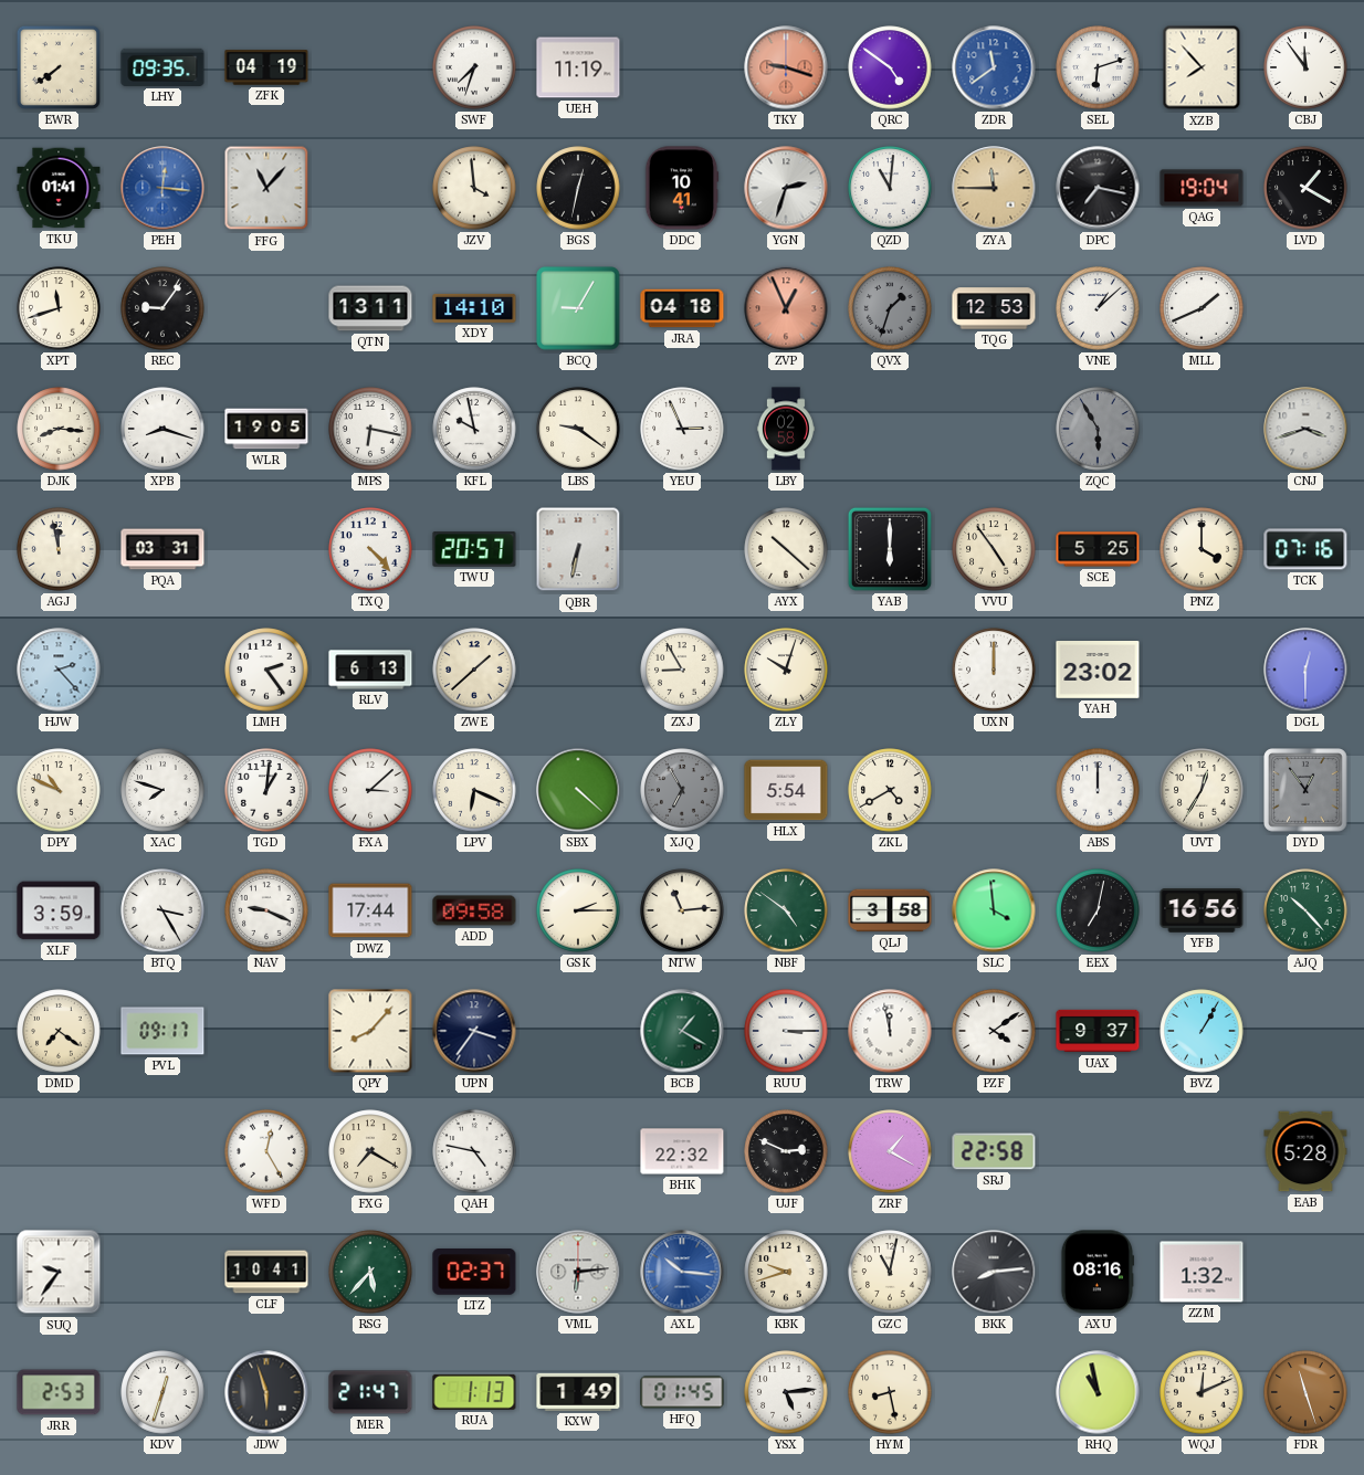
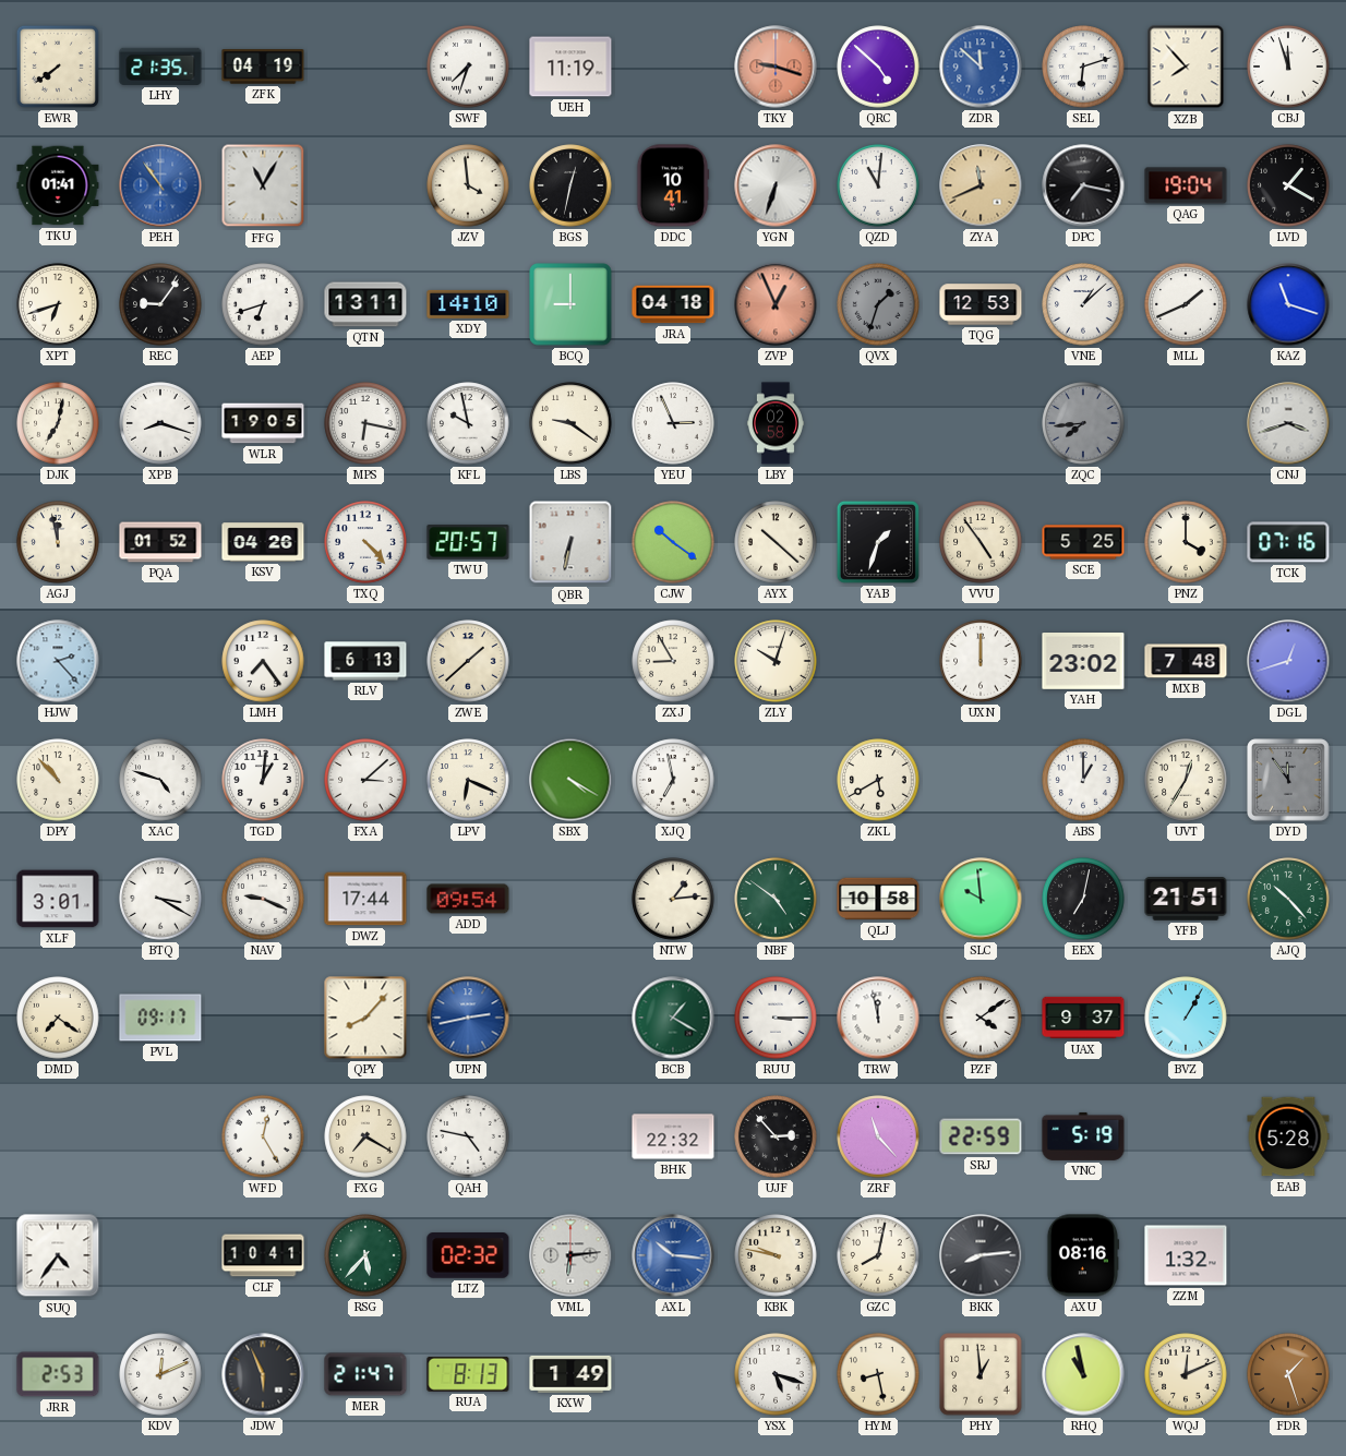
LHY: 09:35 -> 21:35
QRC: 4:51 -> 4:52
ZDR: 11:39 -> 11:52
CBJ: 11:54 -> 11:57
PEH: 12:16 -> 10:54
FFG: 11:07 -> 11:05
YGN: 2:33 -> 6:33
ZYA: 11:45 -> 11:41
XPT: 11:42 -> 6:42
AEP: none -> 6:42
BCQ: 9:05 -> 9:00
KAZ: none -> 11:18
DJK: 8:16 -> 7:02
ZQC: 5:55 -> 7:44
PQA: 03:31 -> 01:52
KSV: none -> 04:26
CJW: none -> 10:21
YAB: 6:00 -> 1:33
LMH: 2:24 -> 7:24
MXB: none -> 7:48
DGL: 12:30 -> 12:42
DPY: 10:49 -> 10:53
XAC: 7:48 -> 4:48
SBX: 4:22 -> 4:20
XJQ: 6:55 -> 6:58
XJQ dial: grey -> white
HLX: 5:54 -> none
ZKL: 4:40 -> 5:40
ABS: 12:00 -> 1:00
DYD: 12:54 -> 11:54
XLF: 3:59 -> 3:01
BTQ: 3:25 -> 3:20
ADD: 09:58 -> 09:54
GSK: 2:15 -> none
NTW: 11:14 -> 1:14
QLJ: 3:58 -> 10:58
SLC: 3:59 -> 9:59
YFB: 16:56 -> 21:51
UPN: 3:36 -> 2:43
UPN dial: navy -> blue
UJF: 2:49 -> 2:53
ZRF: 1:20 -> 11:23
SRJ: 22:58 -> 22:59
VNC: none -> 5:19
SUQ: 9:36 -> 4:36
LTZ: 02:37 -> 02:32
KBK: 9:42 -> 9:47
GZC: 11:02 -> 8:02
KDV: 12:33 -> 12:11
JDW: 5:57 -> 5:56
RUA: 1:13 -> 8:13
HFQ: 01:45 -> none
YSX: 5:14 -> 5:18
PHY: none -> 12:59
FDR: 11:27 -> 1:27
